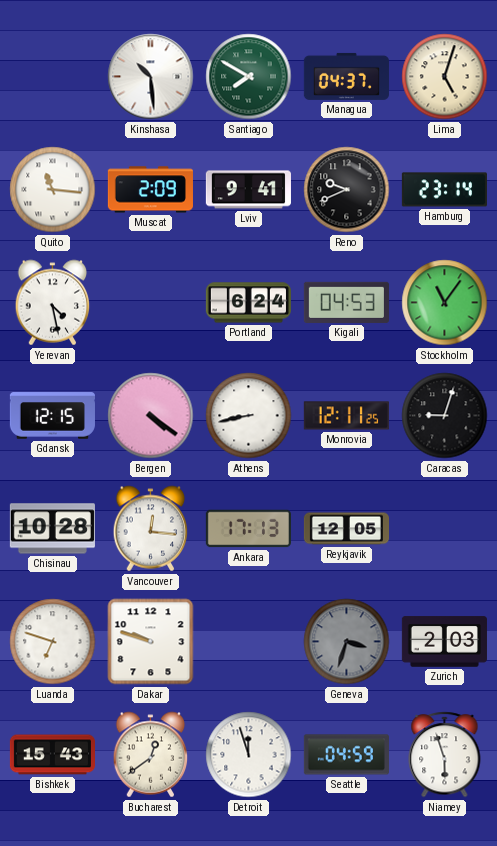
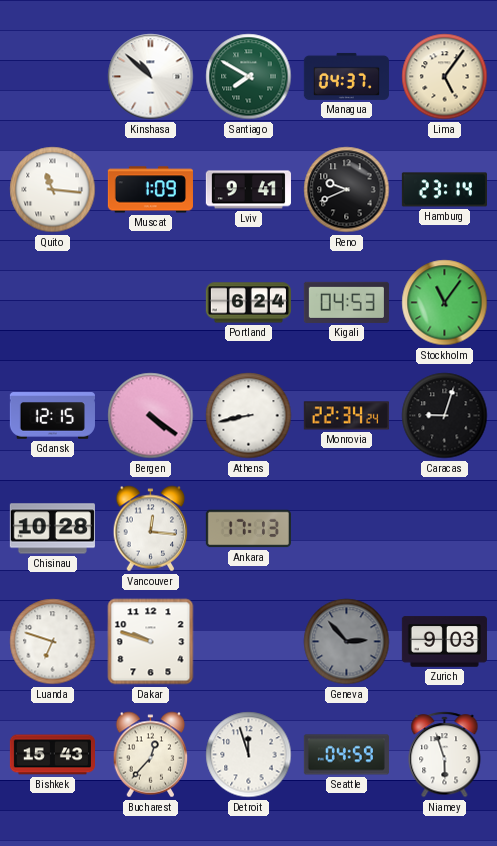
Kinshasa: 10:29 -> 10:52
Lima: 5:03 -> 5:06
Muscat: 2:09 -> 1:09
Yerevan: 4:28 -> none
Monrovia: 12:11 -> 22:34
Reykjavik: 12:05 -> none
Geneva: 3:33 -> 2:53
Zurich: 2:03 -> 9:03
Bucharest: 12:39 -> 12:37
